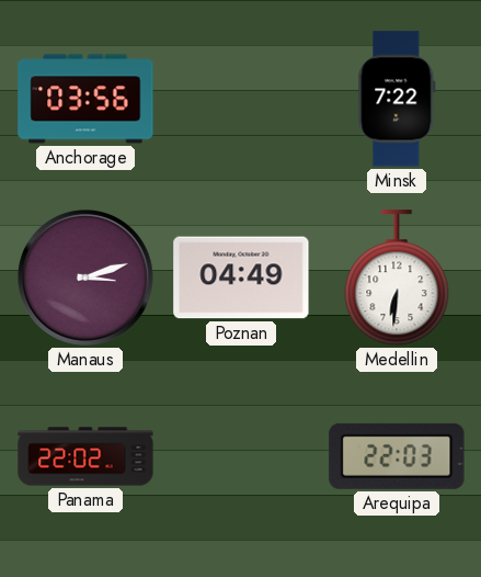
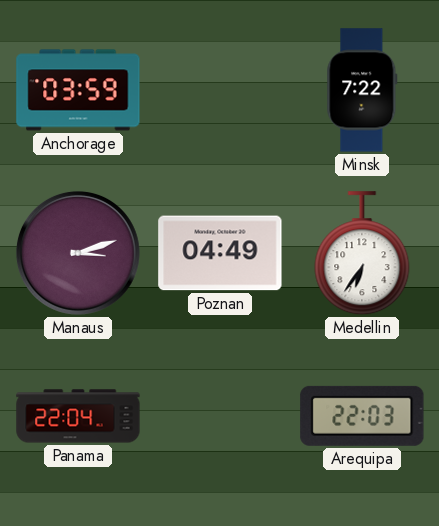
Anchorage: 03:56 -> 03:59
Medellin: 6:31 -> 6:36
Panama: 22:02 -> 22:04
